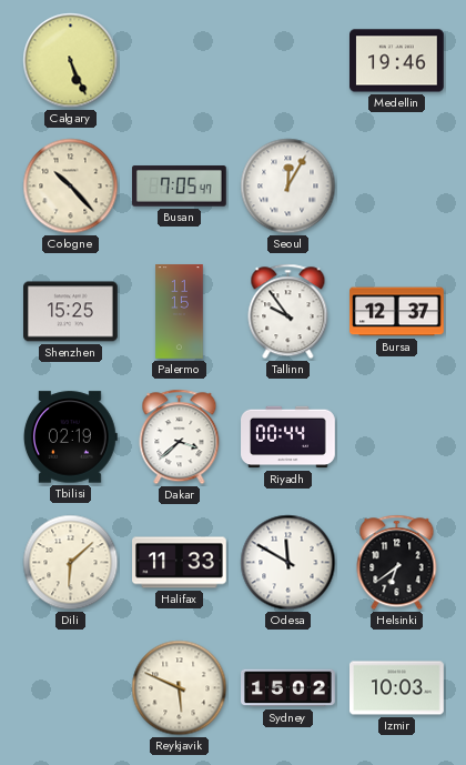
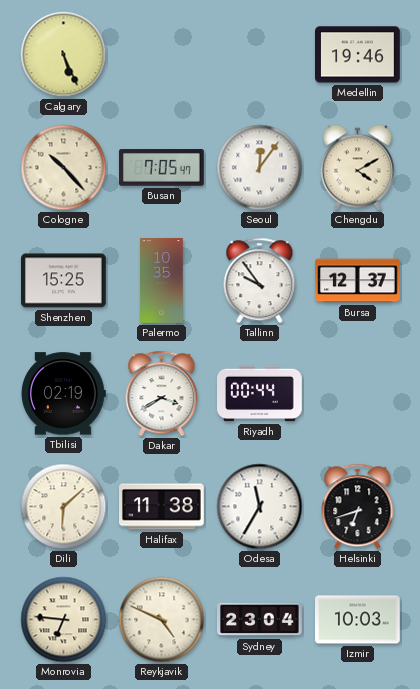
Seoul: 12:05 -> 12:06
Chengdu: none -> 4:10
Palermo: 11:15 -> 10:35
Dakar: 3:38 -> 3:40
Halifax: 11:33 -> 11:38
Odesa: 11:50 -> 11:35
Helsinki: 6:39 -> 6:42
Monrovia: none -> 6:46
Reykjavik: 5:49 -> 4:49
Sydney: 15:02 -> 23:04
